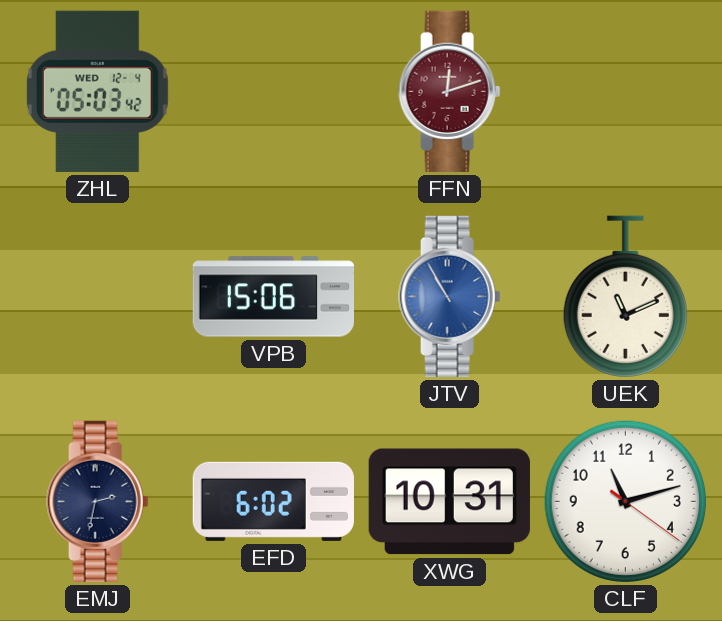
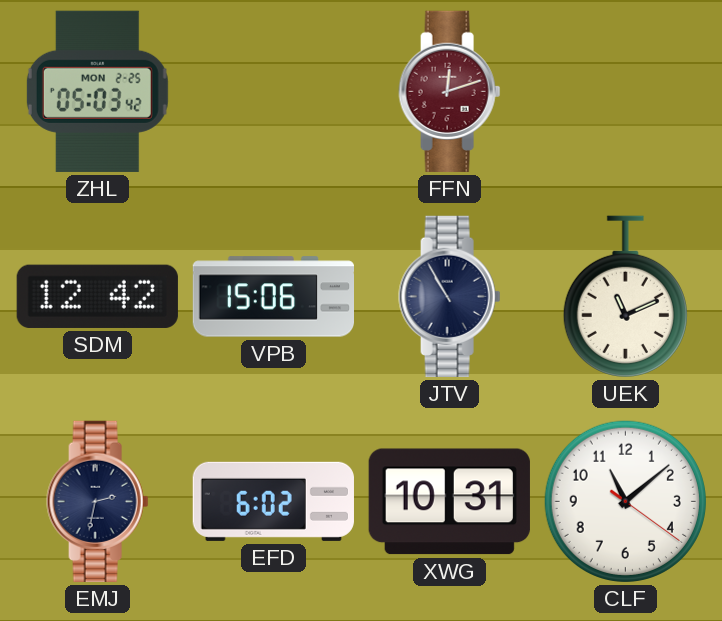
ZHL date: WED 12-4 -> MON 2-25
SDM: none -> 12:42
JTV dial: blue -> navy
CLF: 11:12 -> 11:08
